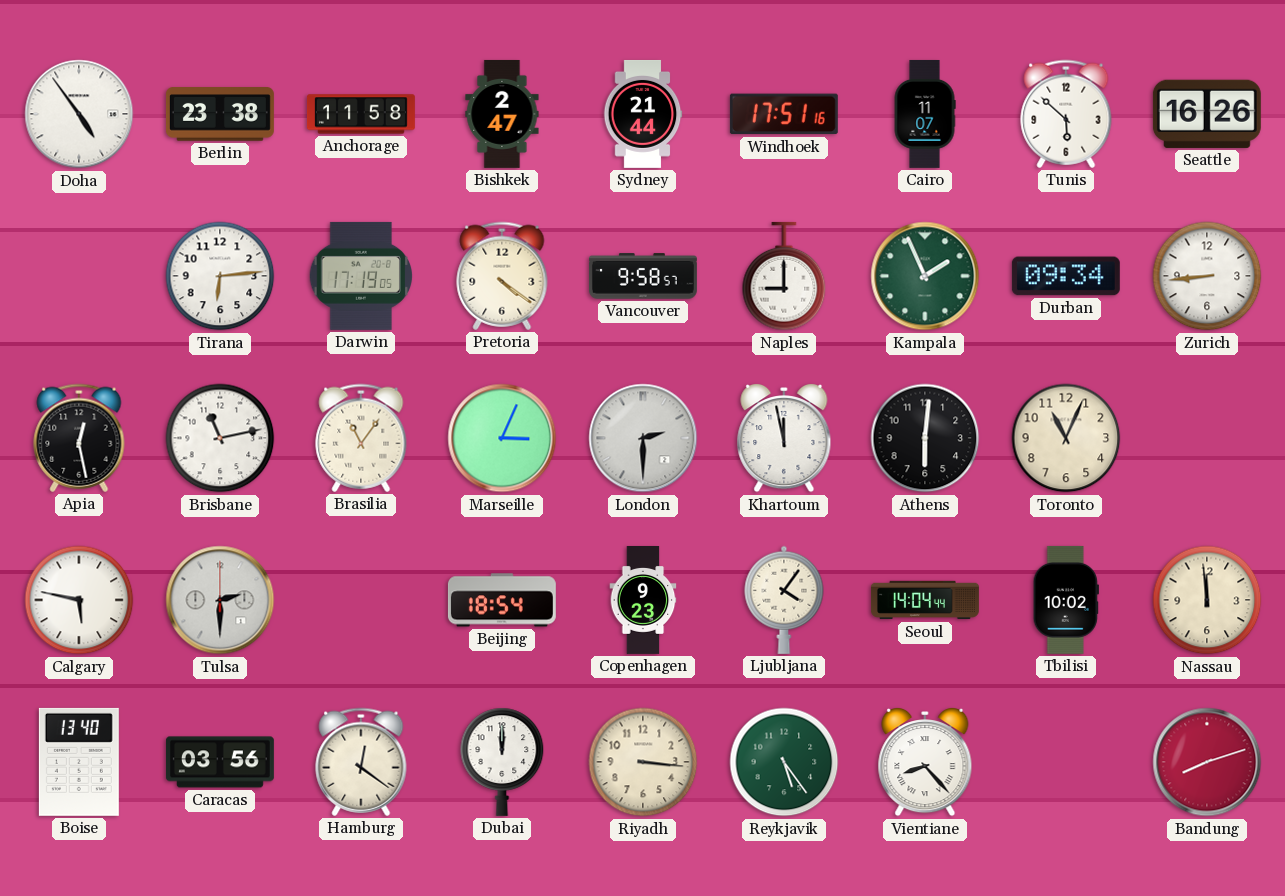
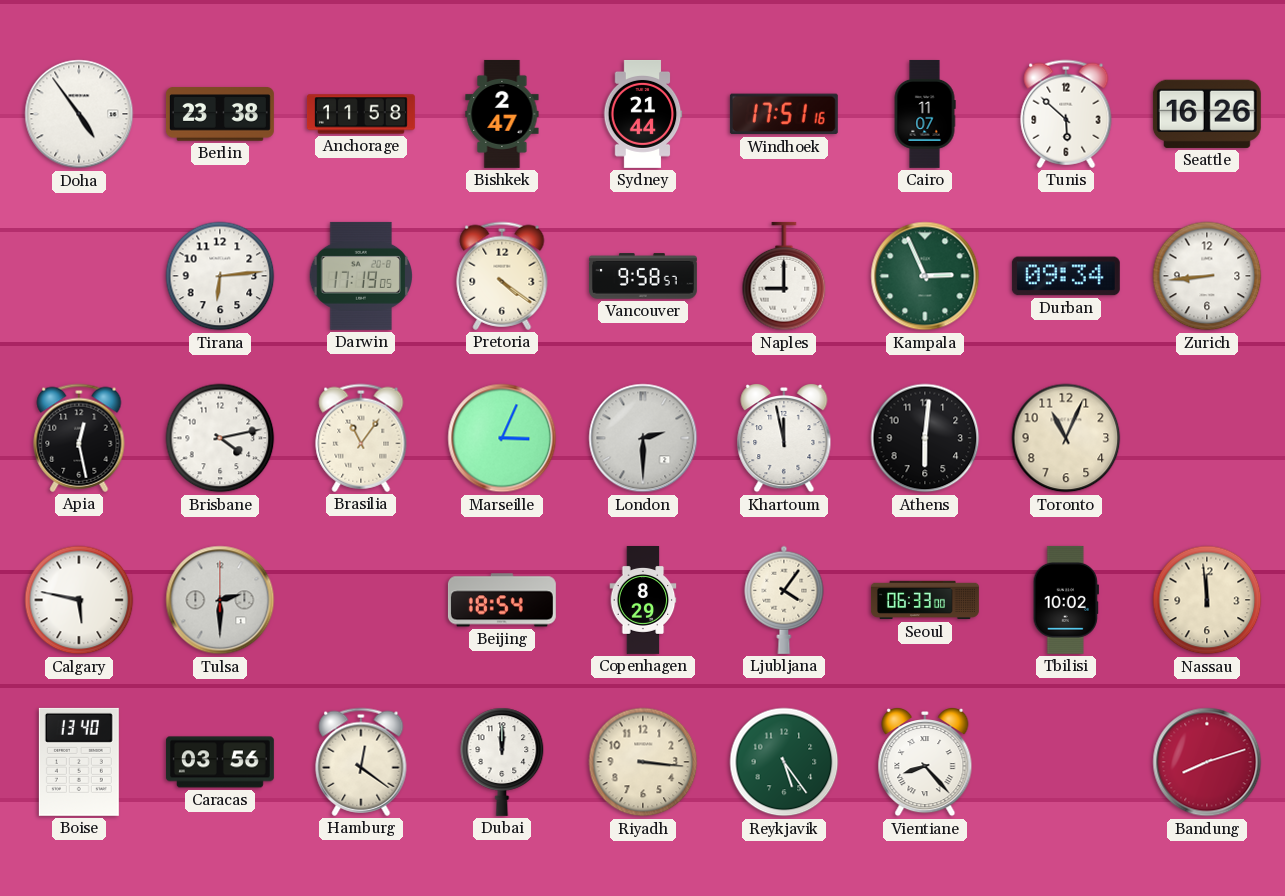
Kampala: 1:56 -> 2:56
Brisbane: 11:13 -> 4:13
Copenhagen: 9:23 -> 8:29
Seoul: 14:04 -> 06:33
